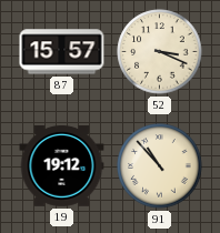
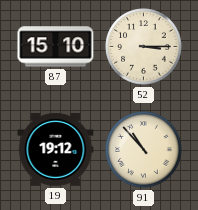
87: 15:57 -> 15:10
52: 3:19 -> 3:15
